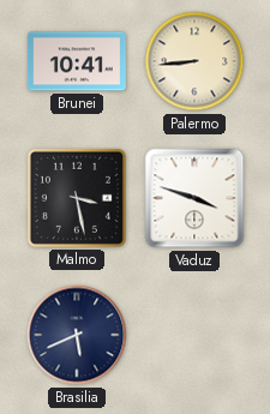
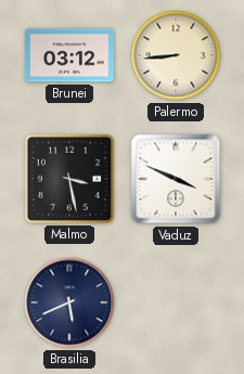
Brunei: 10:41 -> 03:12
Vaduz: 3:48 -> 3:49
